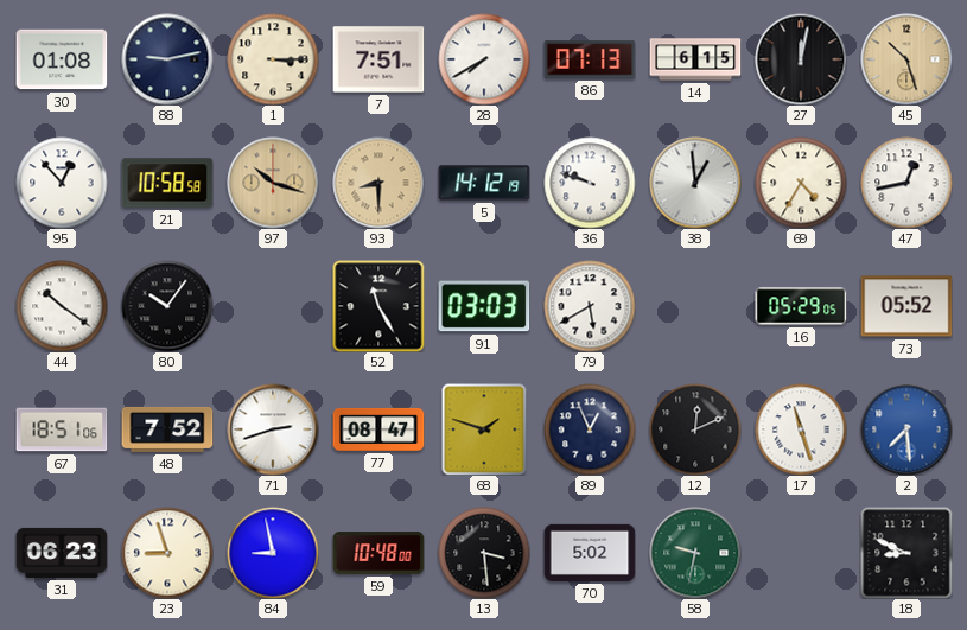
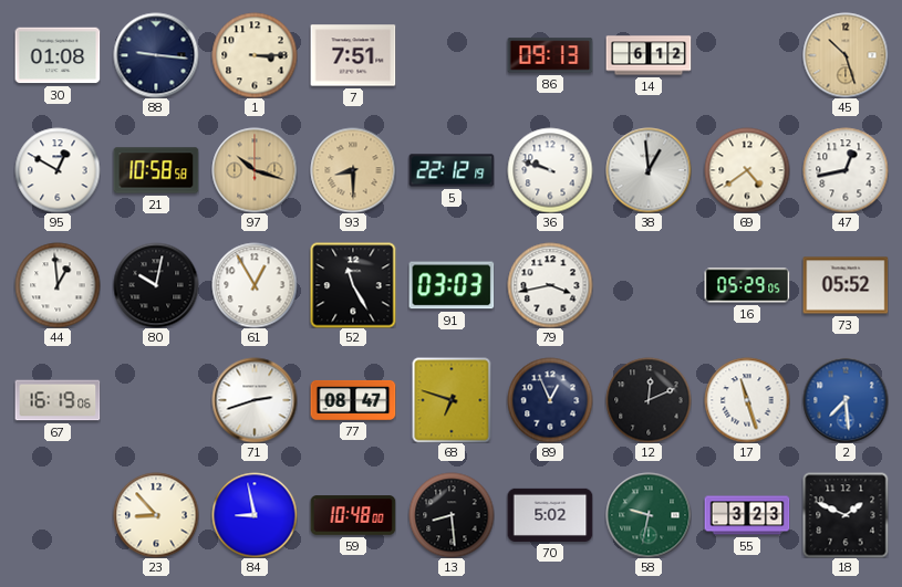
88: 9:13 -> 9:16
28: 7:40 -> none
86: 07:13 -> 09:13
14: 6:15 -> 6:12
27: 12:02 -> none
95: 12:53 -> 12:50
5: 14:12 -> 22:12
69: 4:35 -> 4:39
44: 10:21 -> 12:59
80: 10:06 -> 10:02
61: none -> 12:55
79: 5:40 -> 3:43
67: 18:51 -> 16:19
48: 7:52 -> none
68: 1:48 -> 6:48
31: 06:23 -> none
23: 8:57 -> 8:53
13: 3:29 -> 8:29
55: none -> 3:23
18: 8:49 -> 1:49
